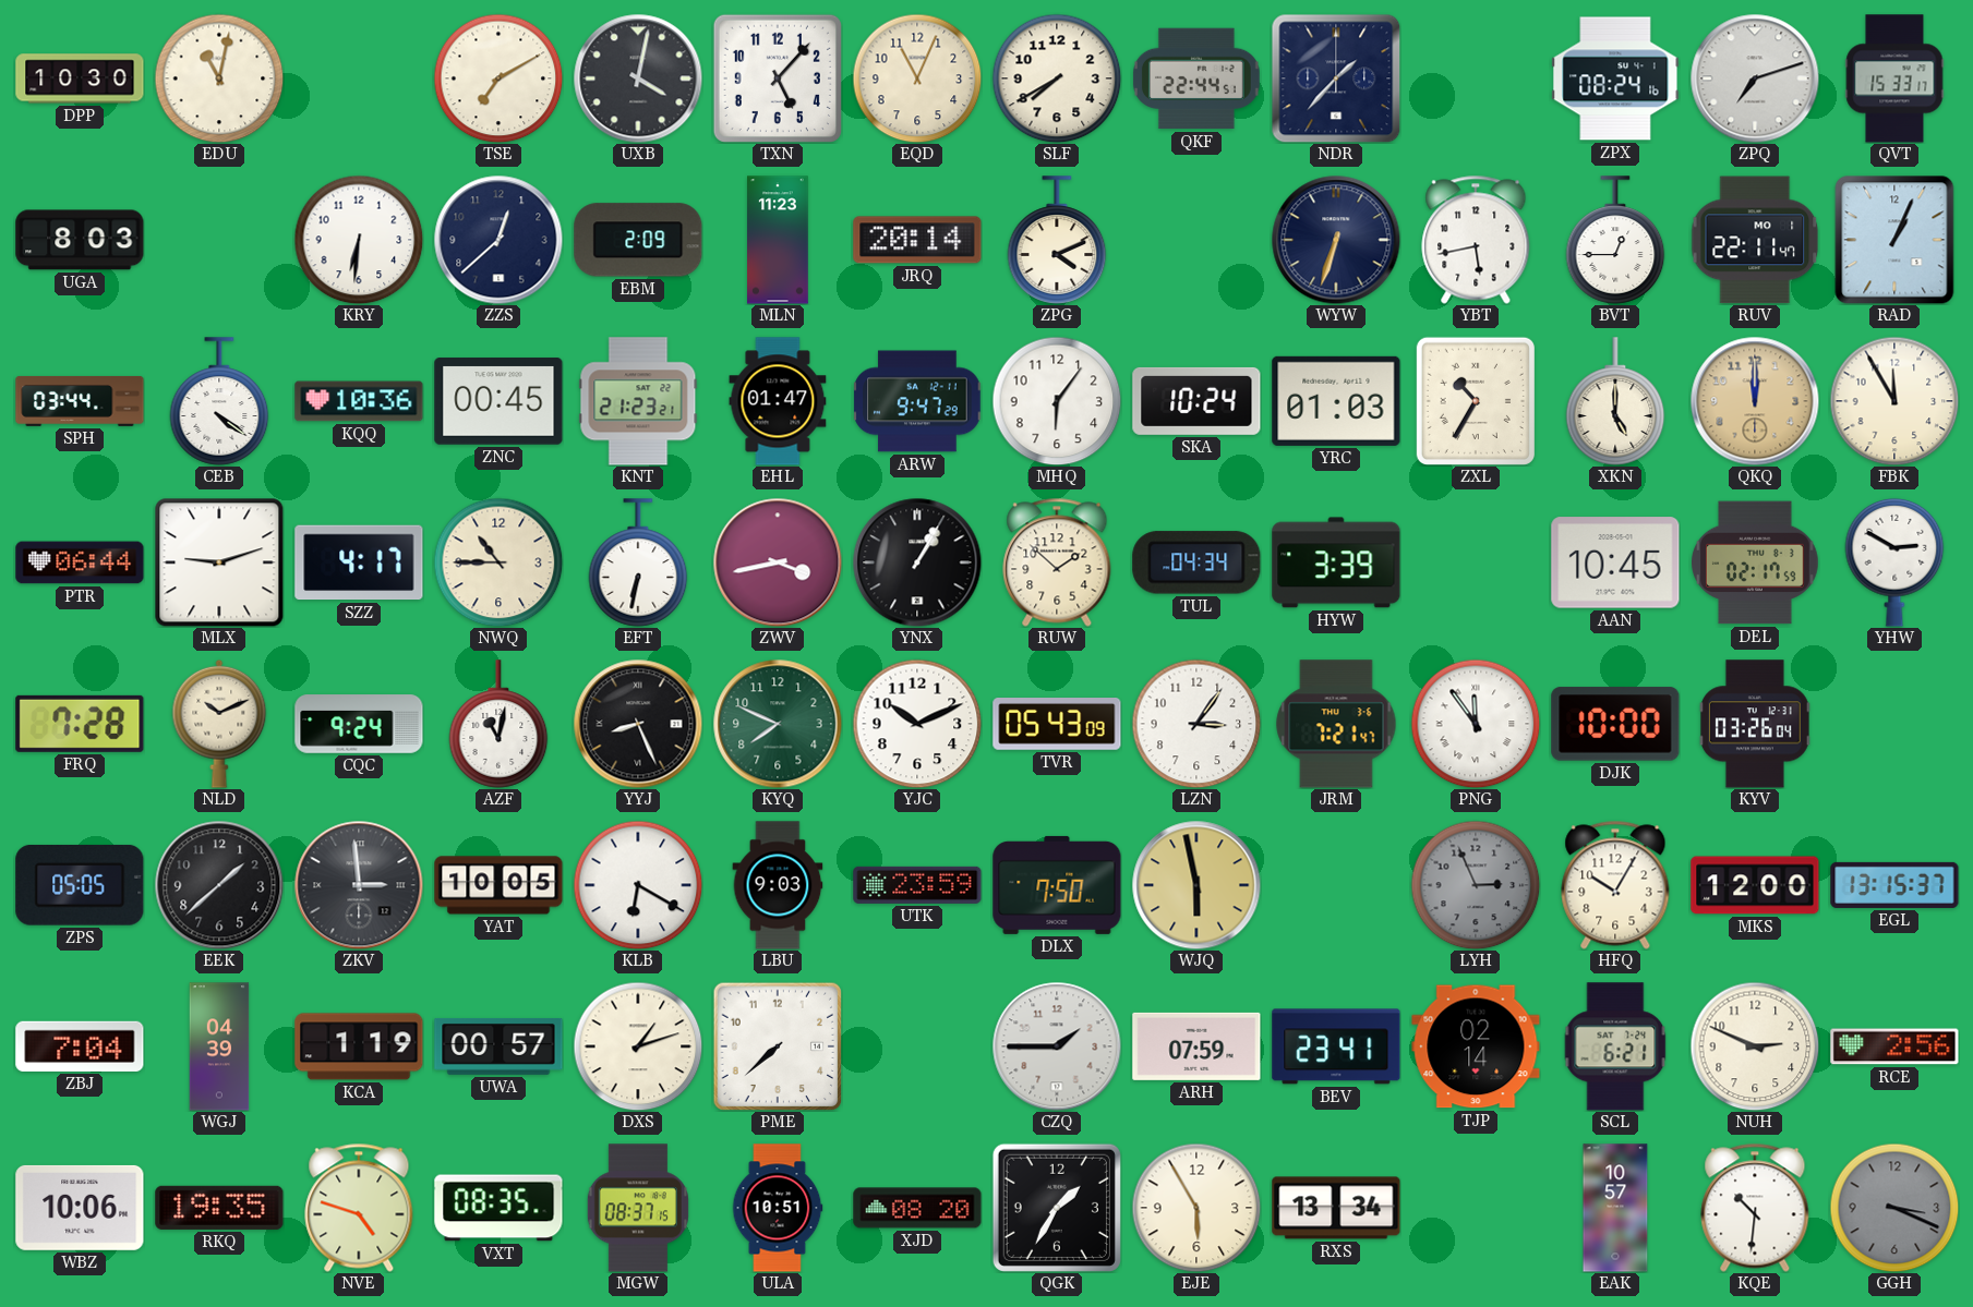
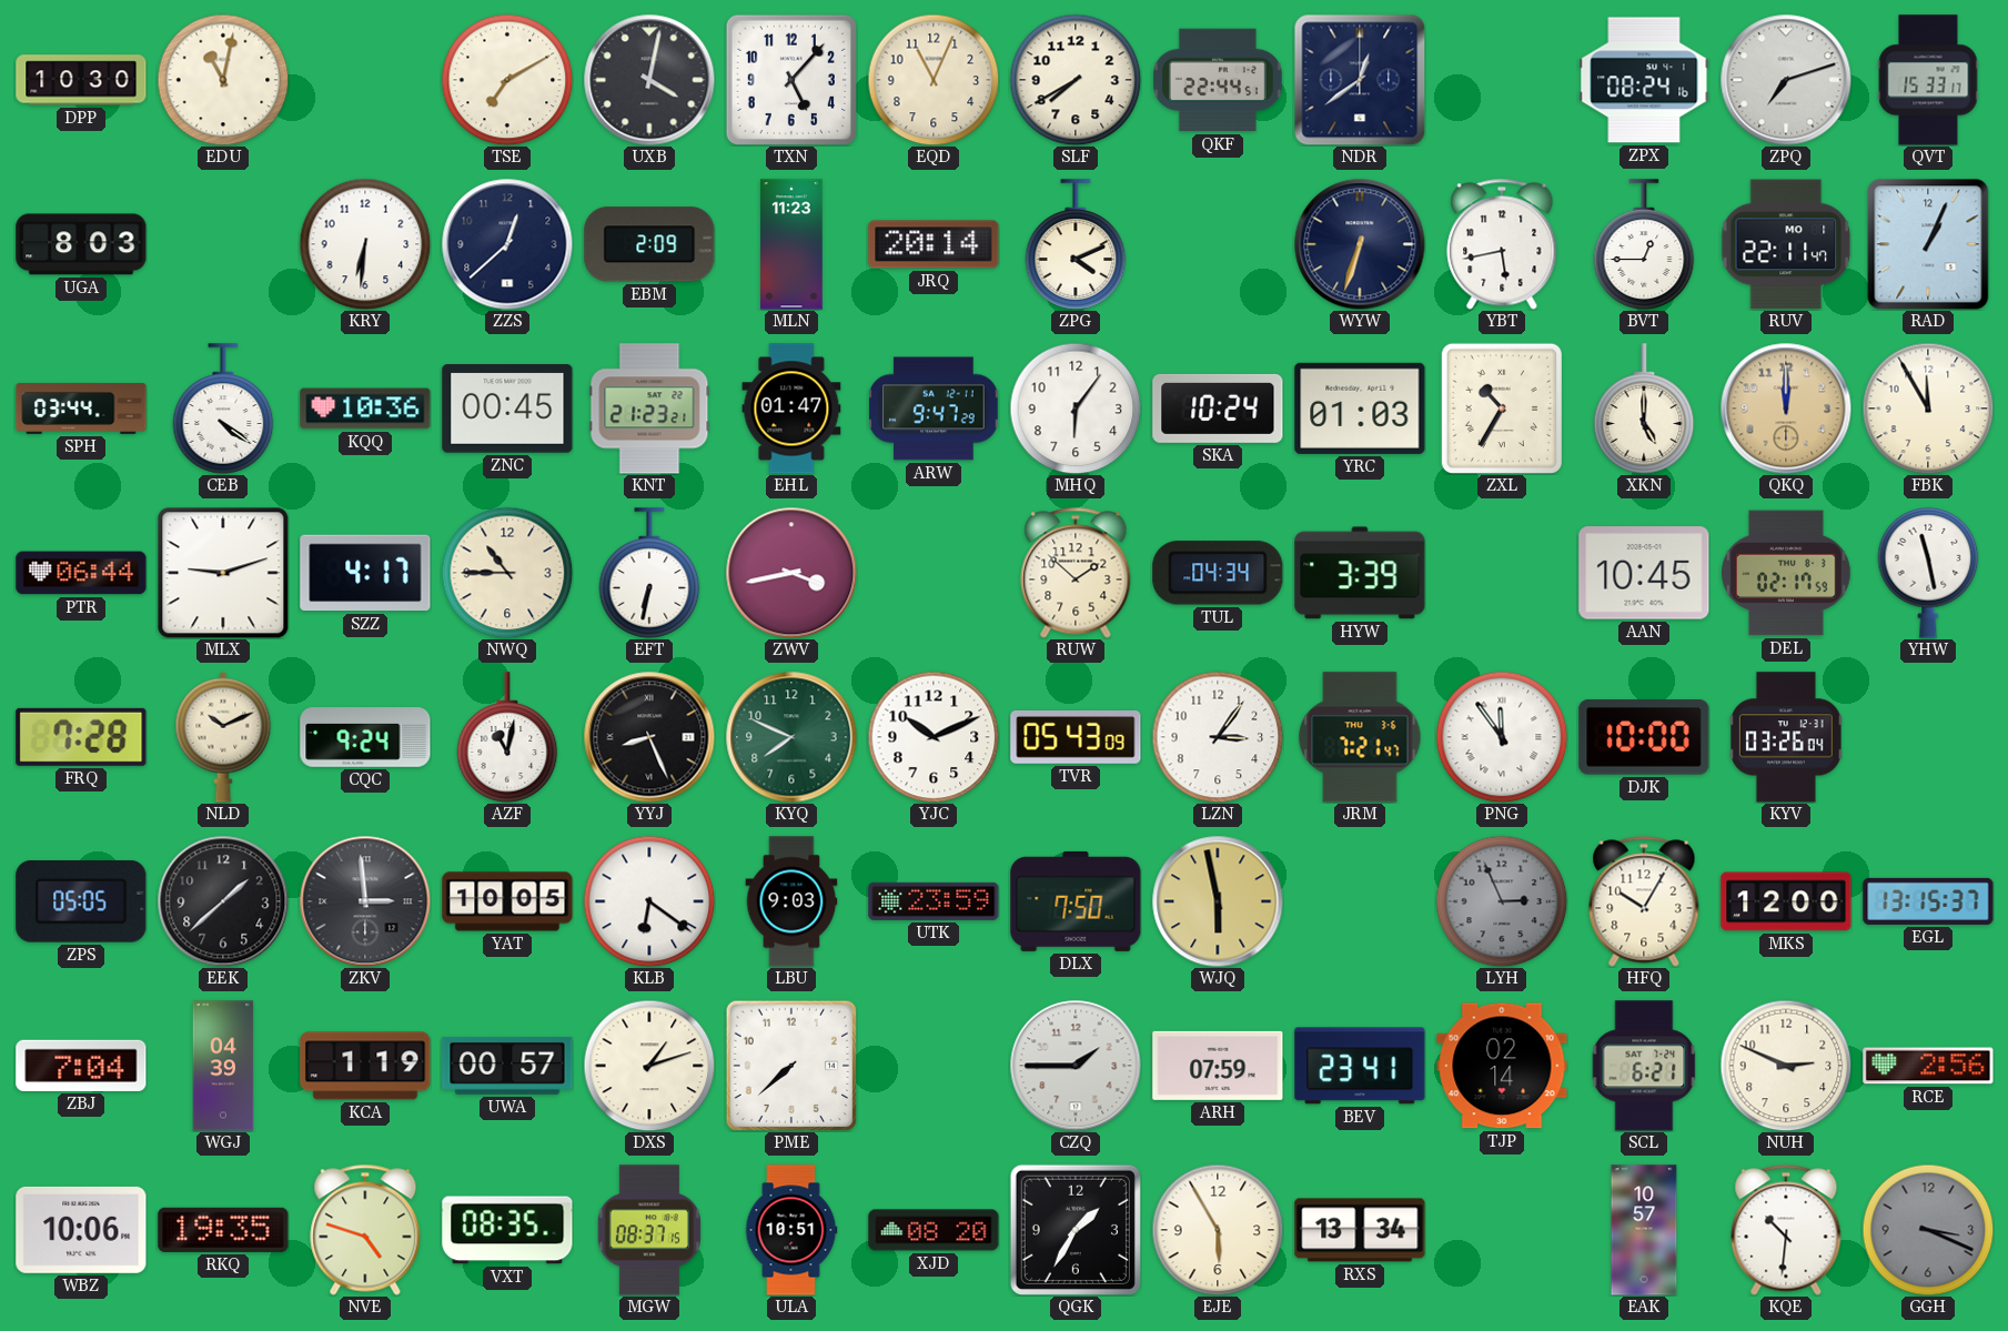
NDR: 1:37 -> 12:39
YNX: 1:05 -> none
YHW: 2:50 -> 11:28
KLB: 6:20 -> 6:21
